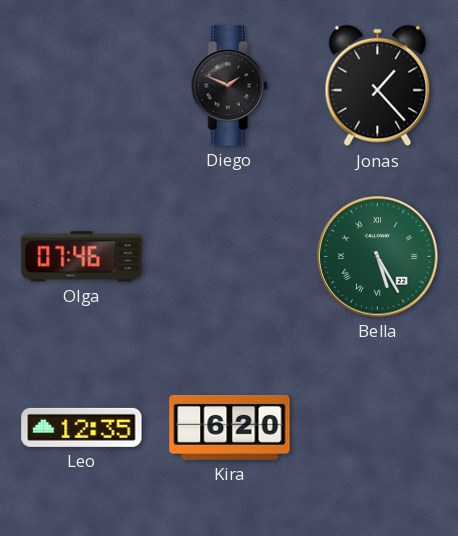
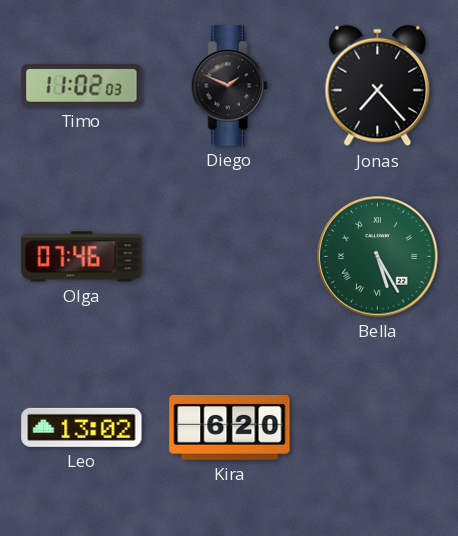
Timo: none -> 11:02
Jonas: 1:23 -> 7:23
Leo: 12:35 -> 13:02
